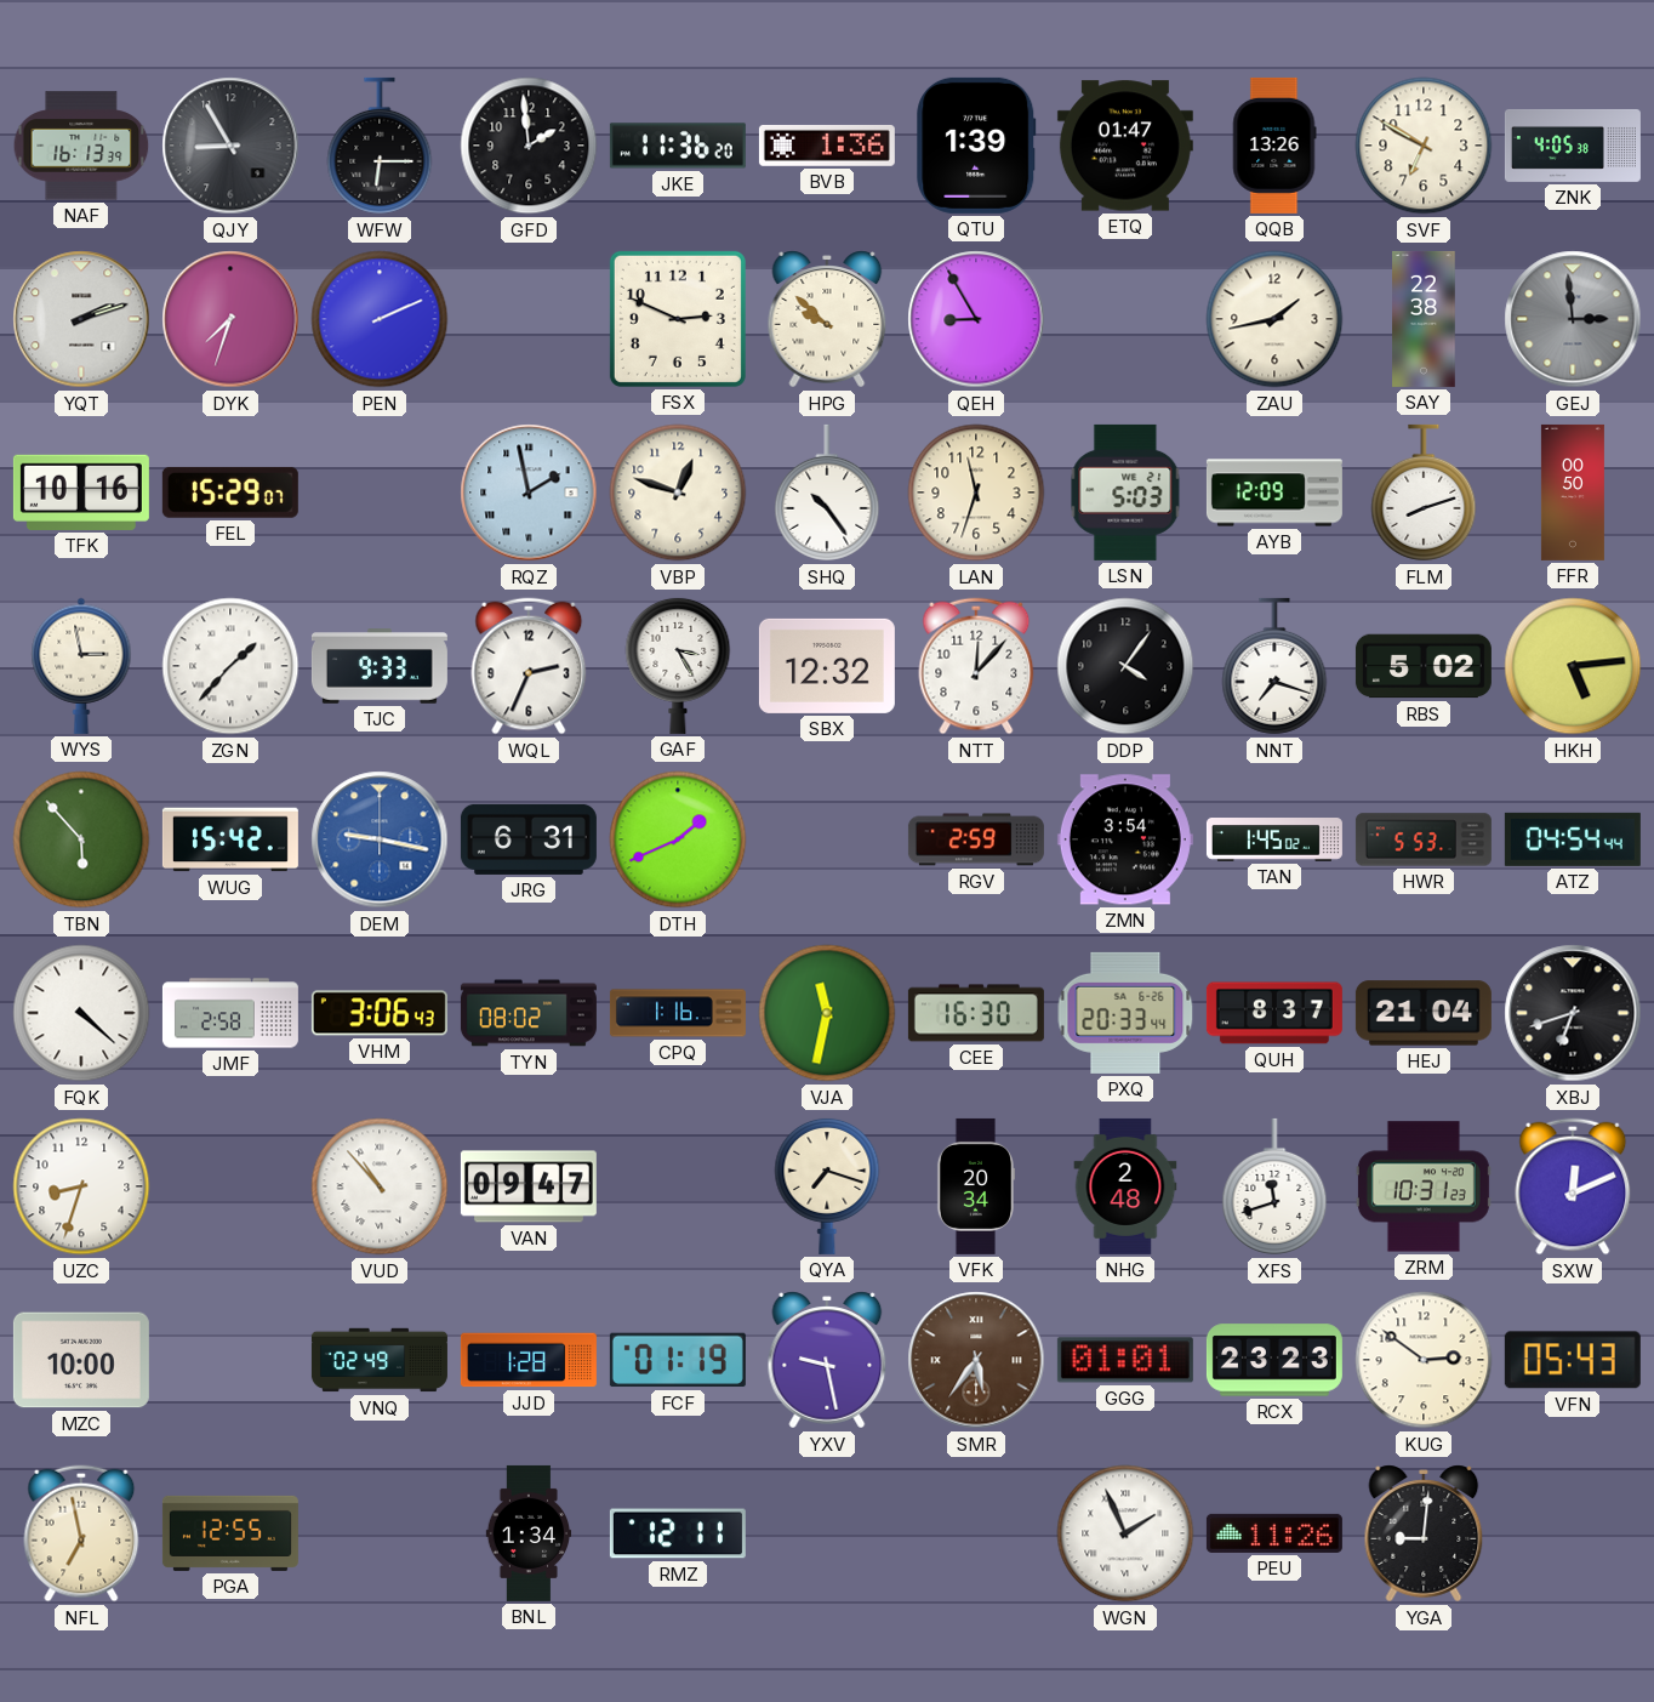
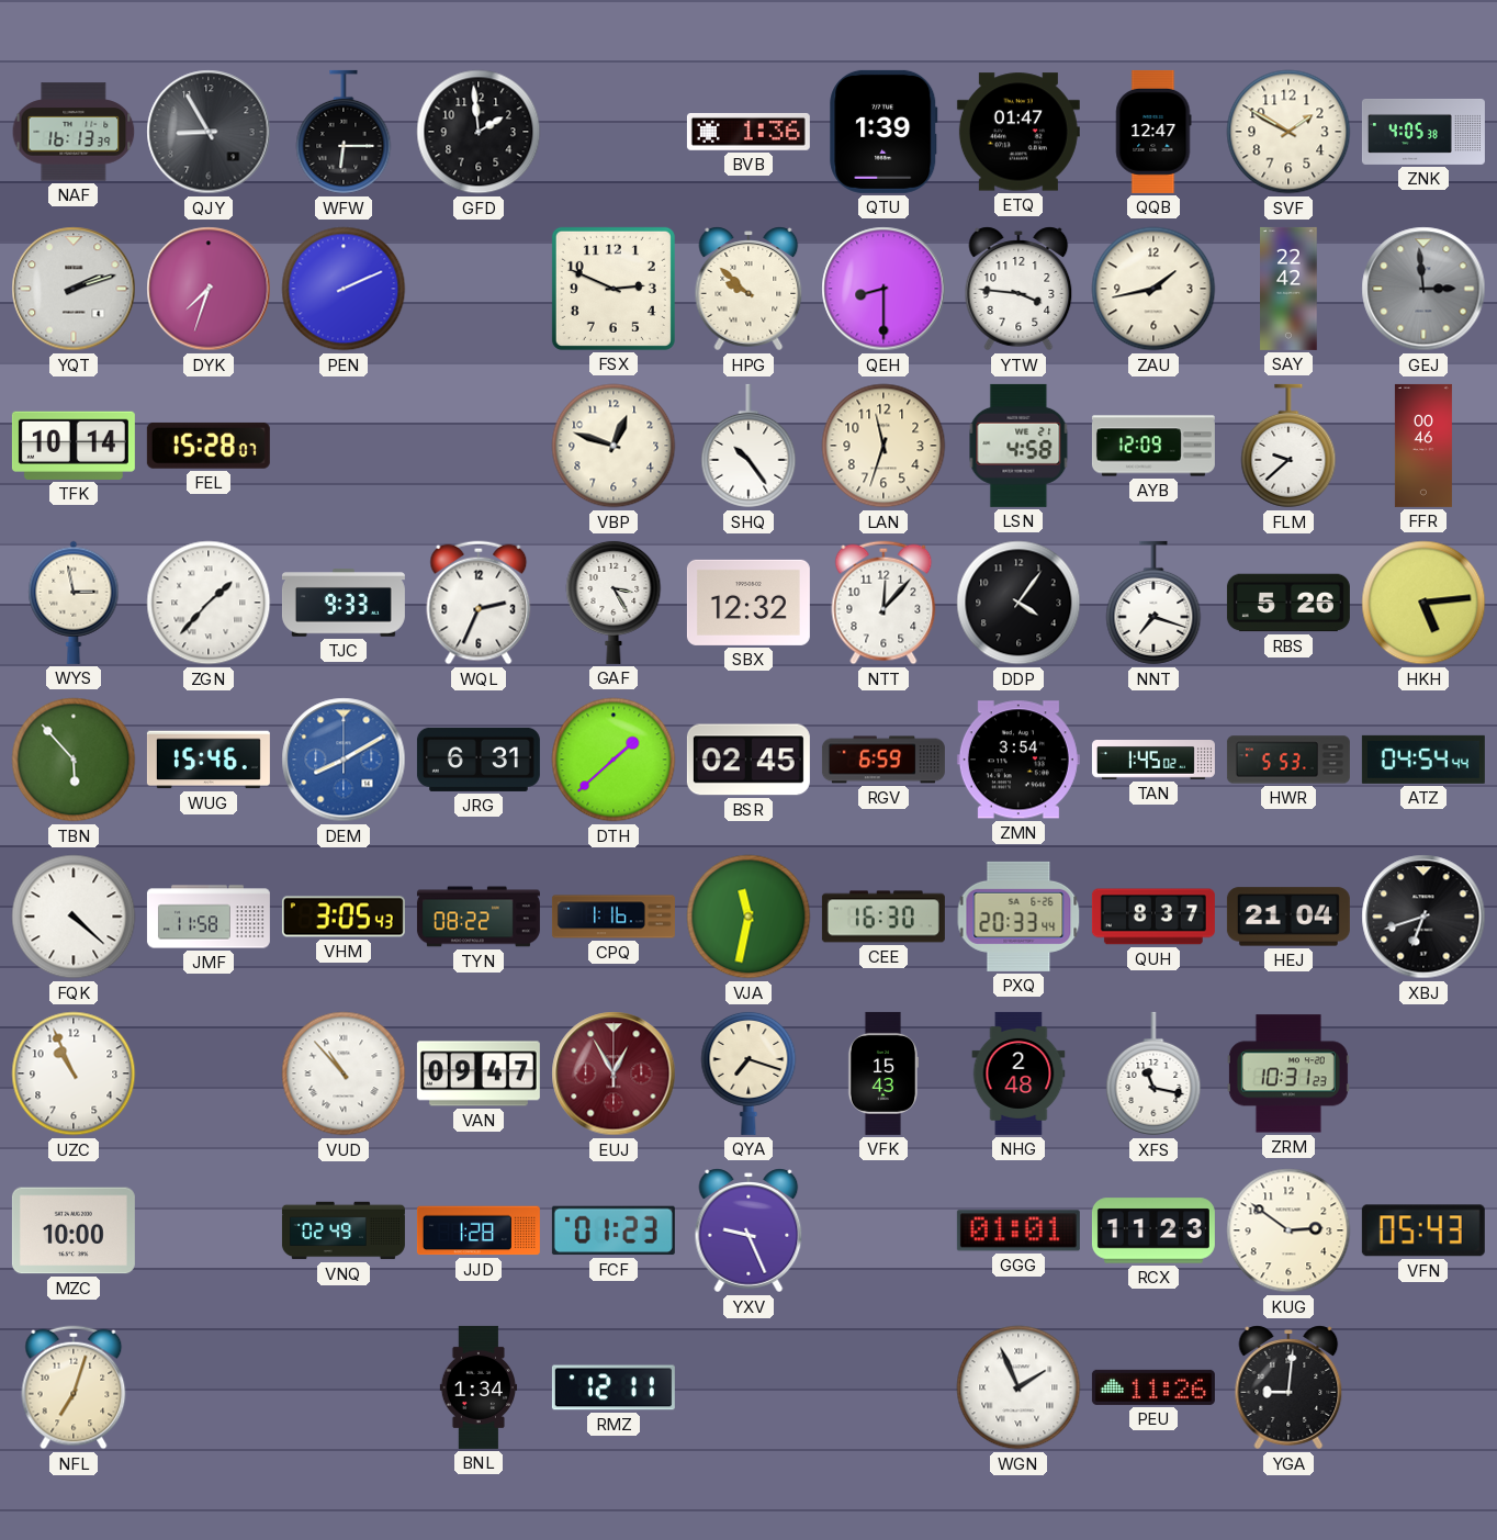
JKE: 11:36 -> none
QQB: 13:26 -> 12:47
SVF: 6:50 -> 1:50
QEH: 8:55 -> 8:30
YTW: none -> 3:46
SAY: 22:38 -> 22:42
TFK: 10:16 -> 10:14
FEL: 15:29 -> 15:28
RQZ: 1:58 -> none
LSN: 5:03 -> 4:58
FLM: 8:12 -> 9:38
FFR: 00:50 -> 00:46
RBS: 5:02 -> 5:26
WUG: 15:42 -> 15:46
DEM: 9:17 -> 8:10
DTH: 1:41 -> 1:38
BSR: none -> 02:45
RGV: 2:59 -> 6:59
JMF: 2:58 -> 11:58
VHM: 3:06 -> 3:05
TYN: 08:02 -> 08:22
UZC: 8:33 -> 10:56
EUJ: none -> 12:55
VFK: 20:34 -> 15:43
XFS: 11:42 -> 11:17
SXW: 12:11 -> none
FCF: 01:19 -> 01:23
YXV: 9:28 -> 9:26
SMR: 5:36 -> none
RCX: 23:23 -> 11:23
NFL: 6:58 -> 7:03
PGA: 12:55 -> none
